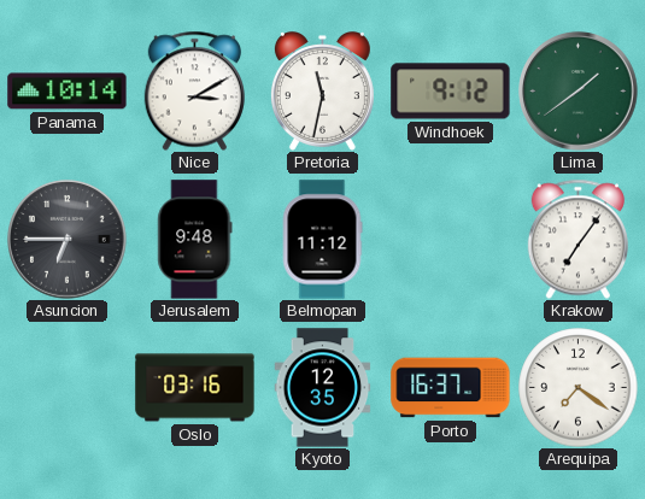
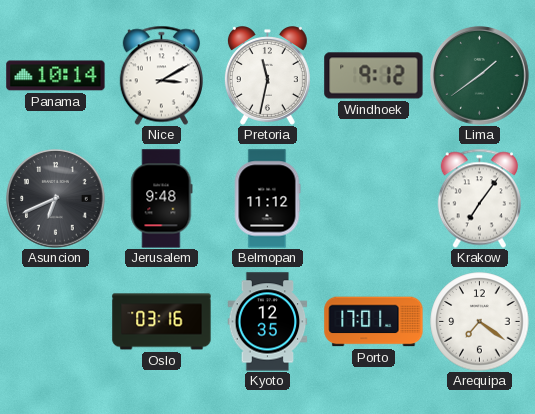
Asuncion: 6:45 -> 6:41
Porto: 16:37 -> 17:01
